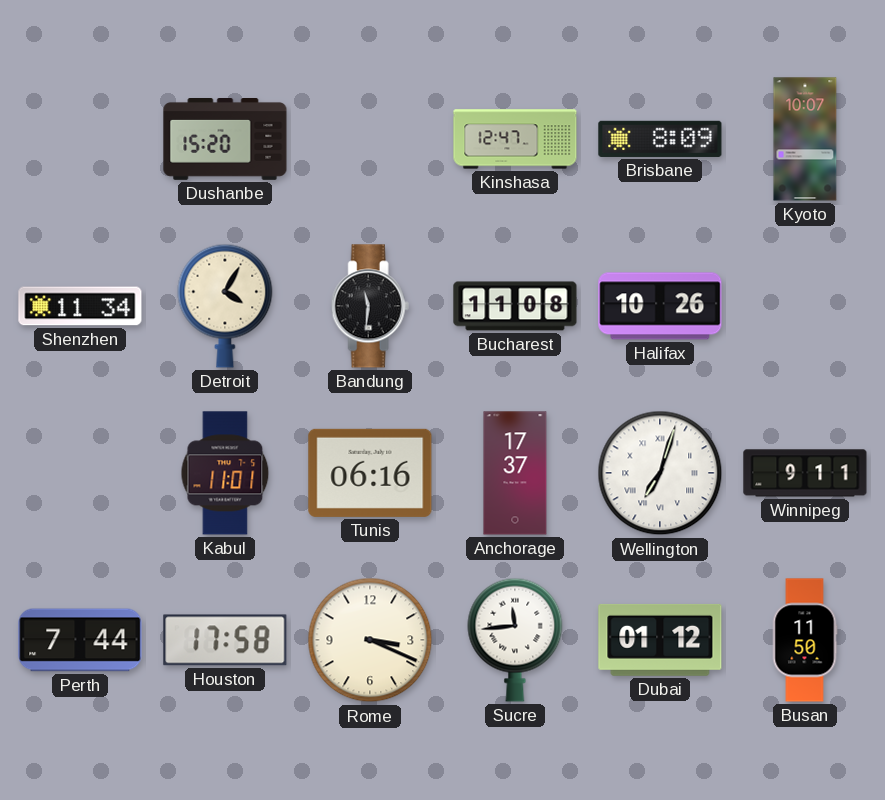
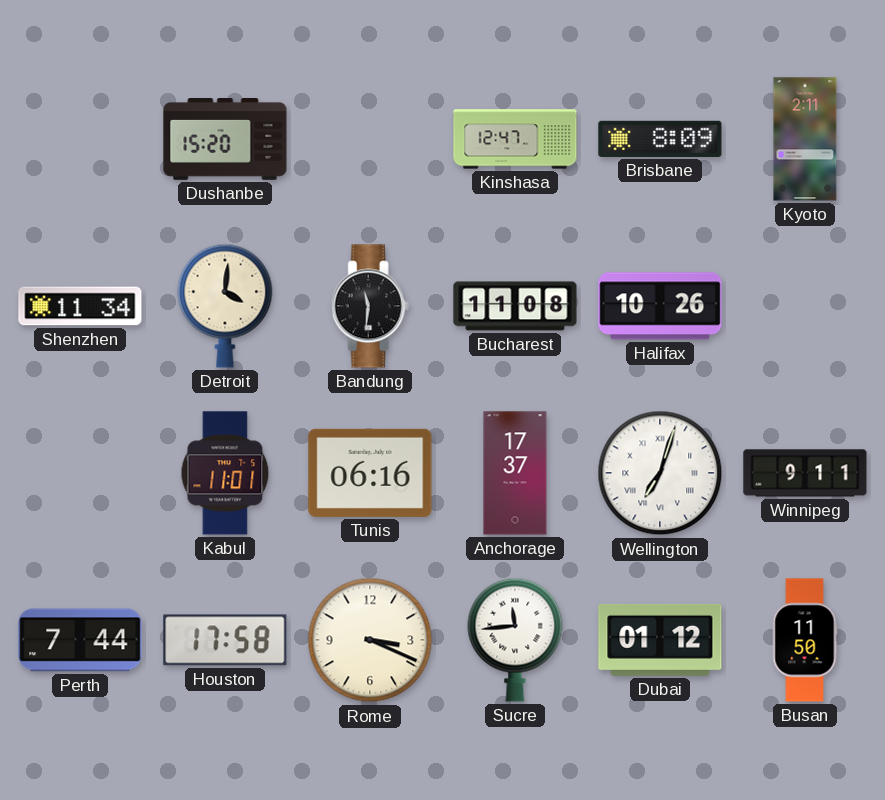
Kyoto: 10:07 -> 2:11
Detroit: 4:05 -> 4:01
